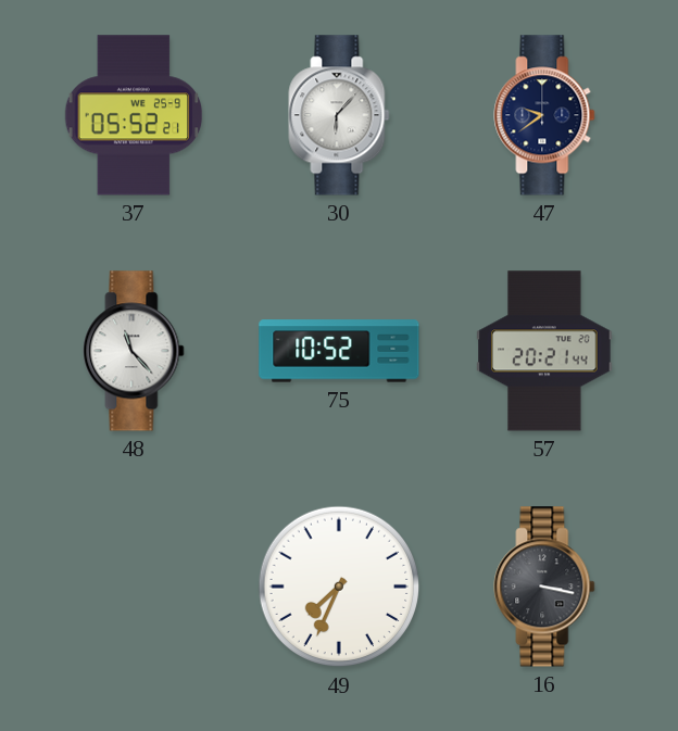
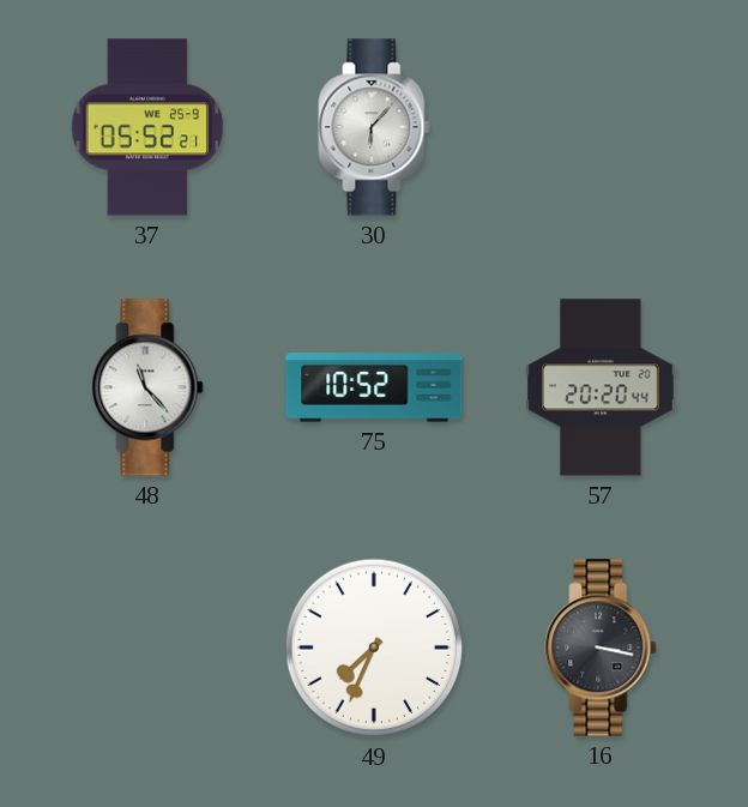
47: 9:39 -> none
57: 20:21 -> 20:20
